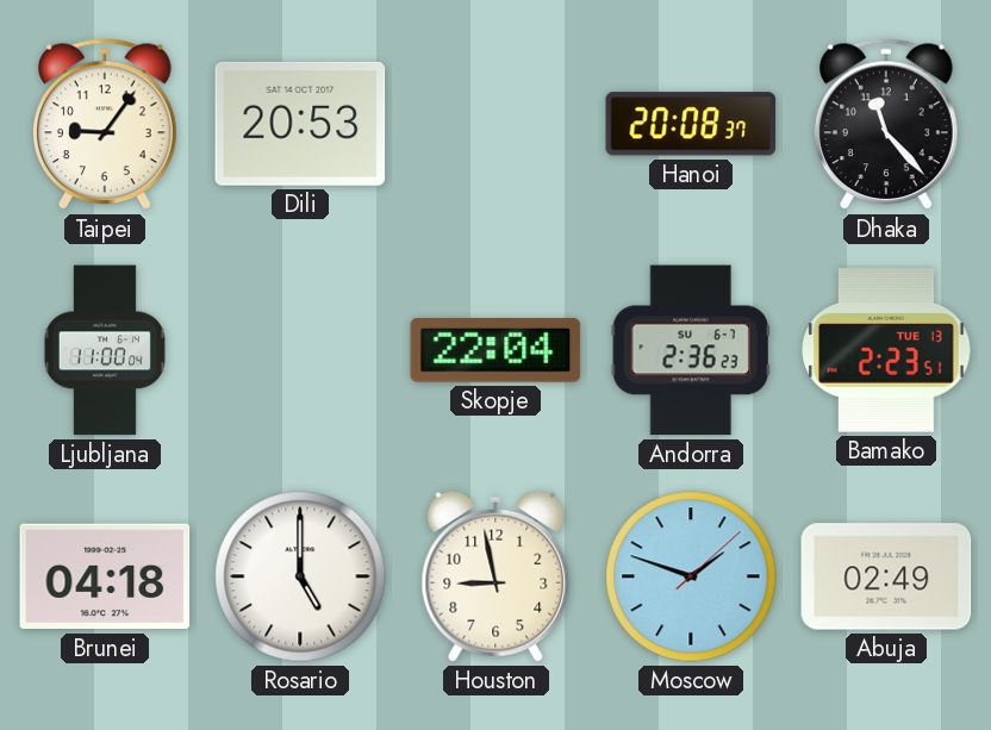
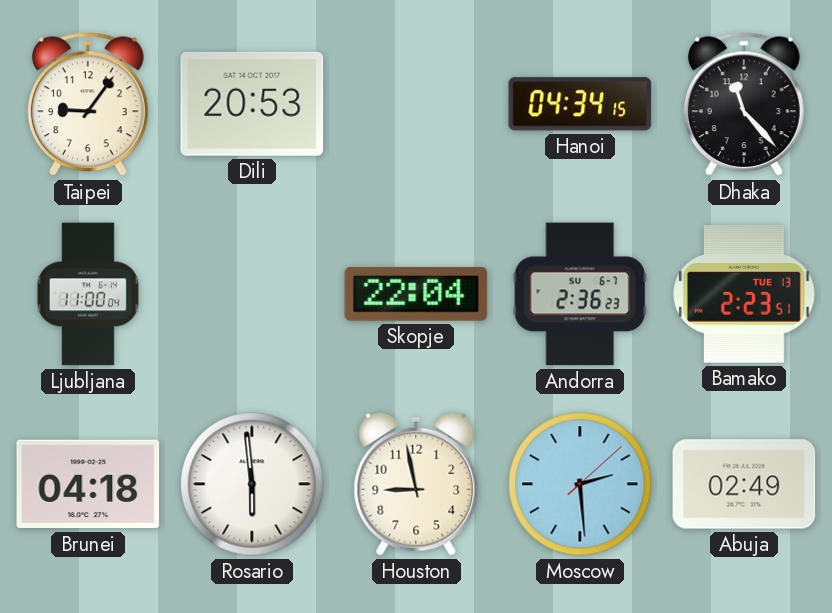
Hanoi: 20:08 -> 04:34
Rosario: 5:00 -> 5:59
Moscow: 1:48 -> 2:29
